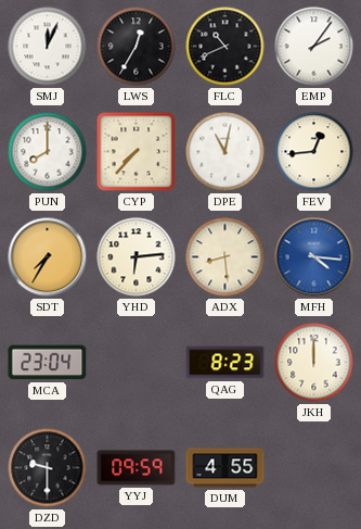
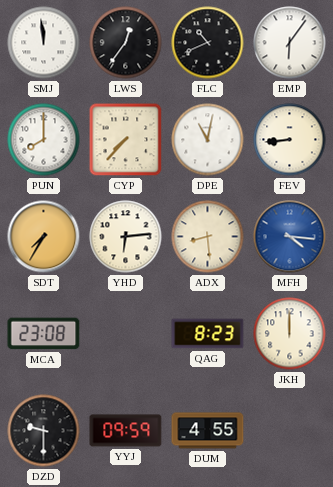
SMJ: 12:04 -> 11:59
LWS: 12:35 -> 12:36
EMP: 2:06 -> 6:06
FEV: 12:44 -> 8:44
MCA: 23:04 -> 23:08
